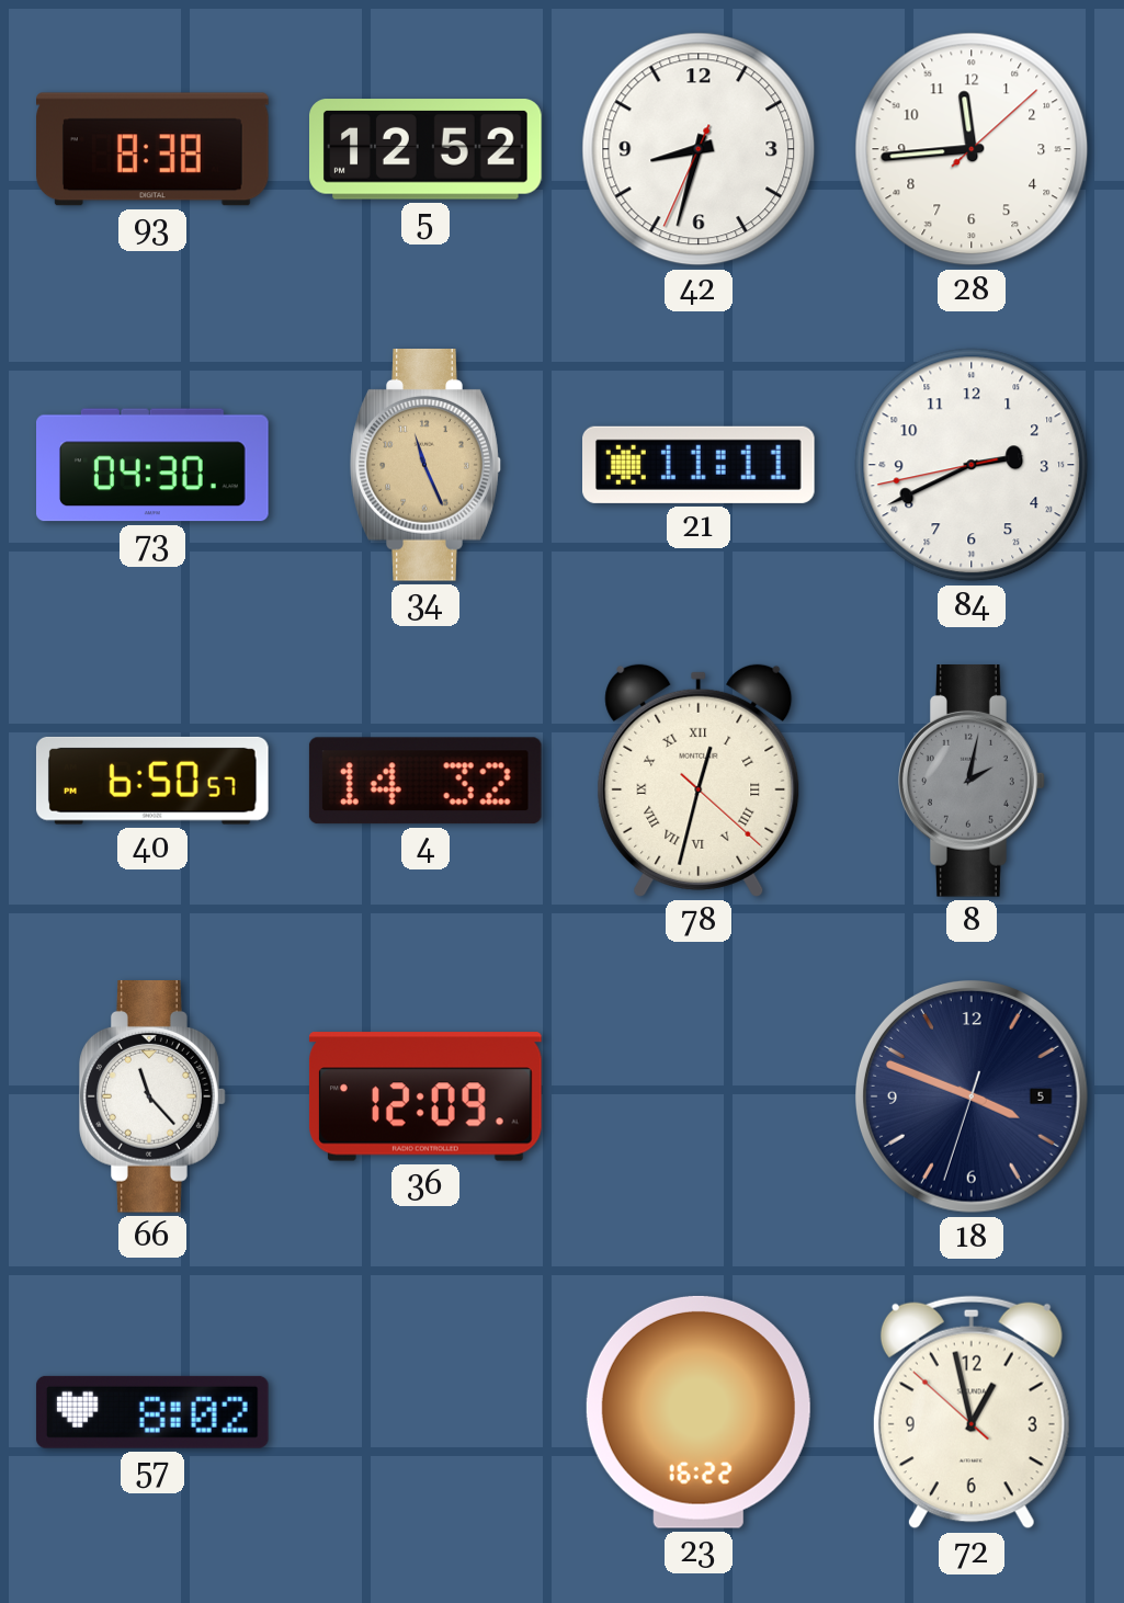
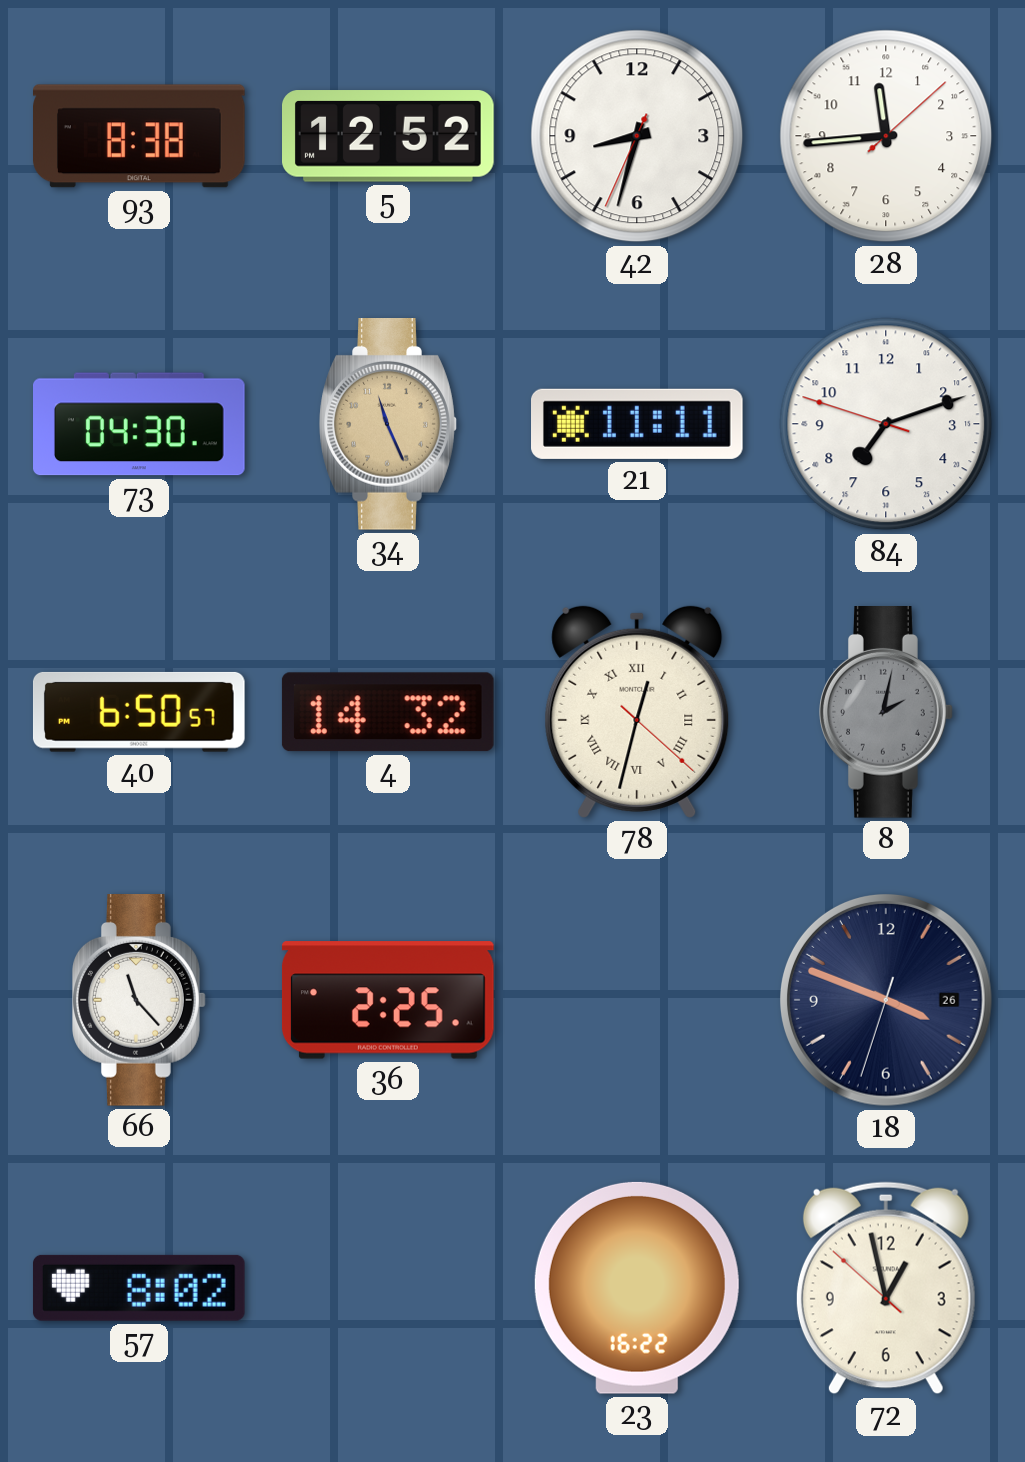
84: 2:40 -> 7:11
36: 12:09 -> 2:25
18 date: 5 -> 26
